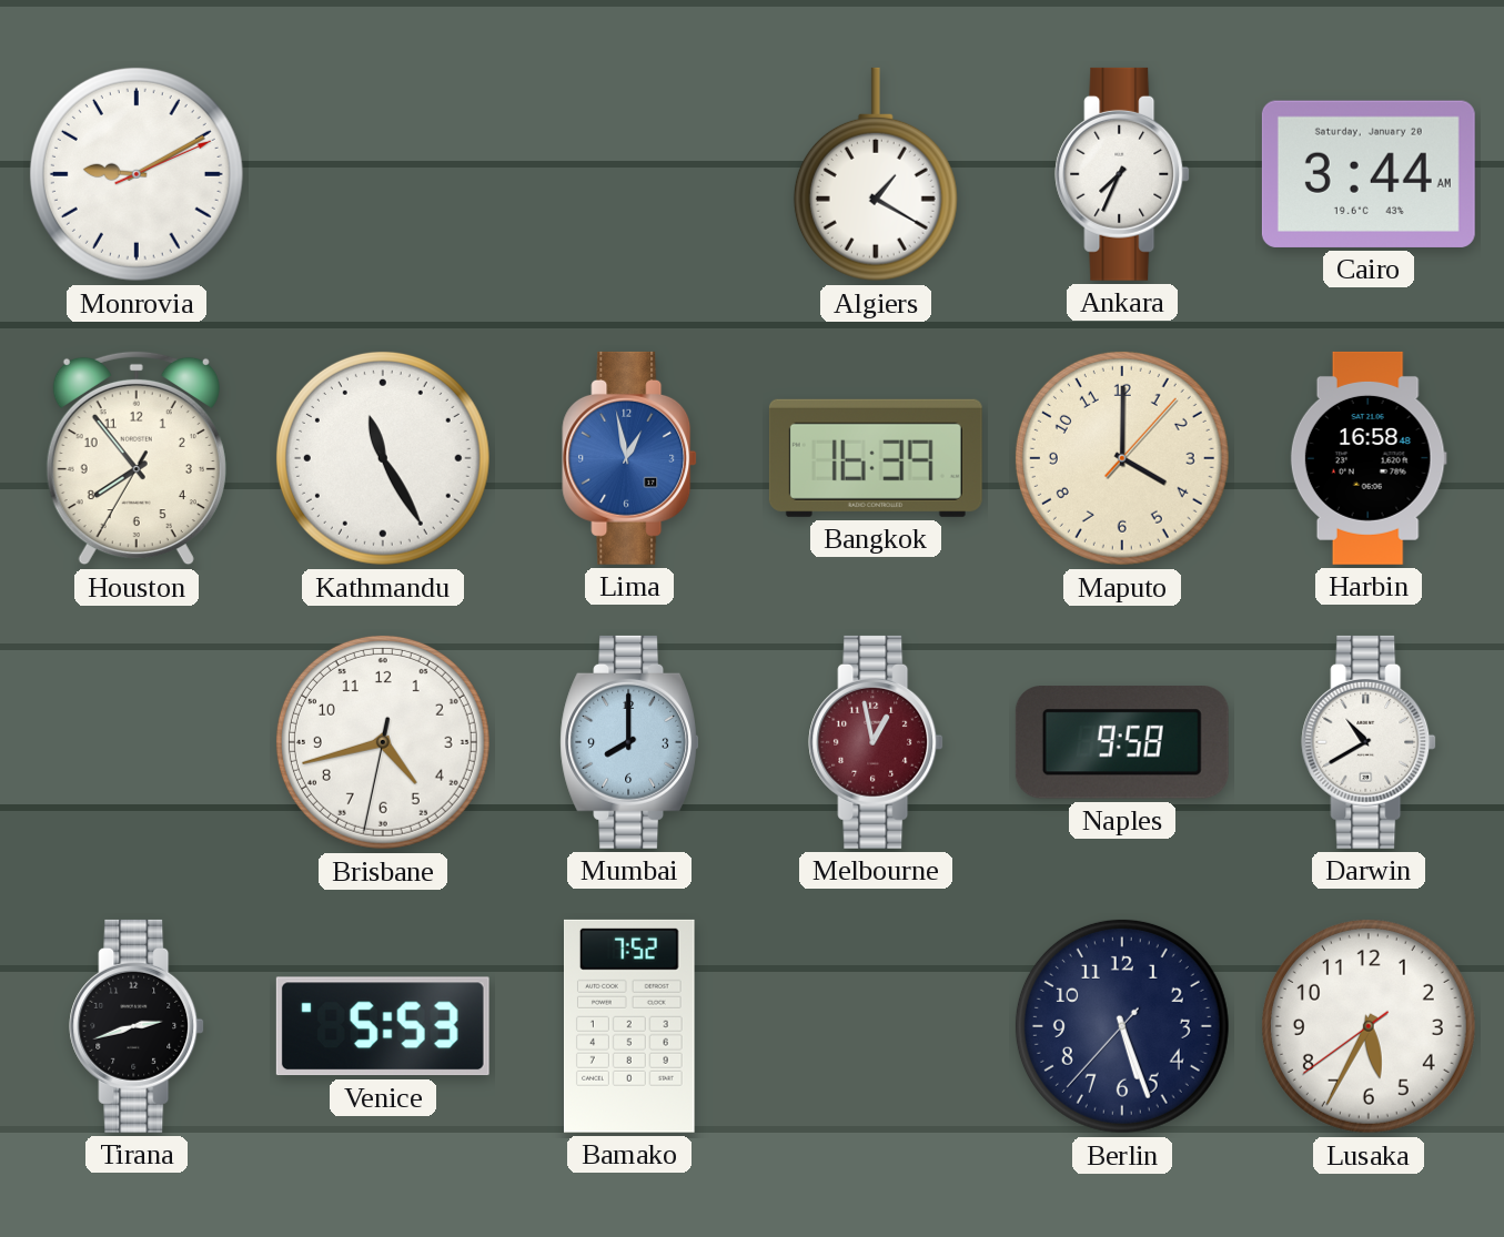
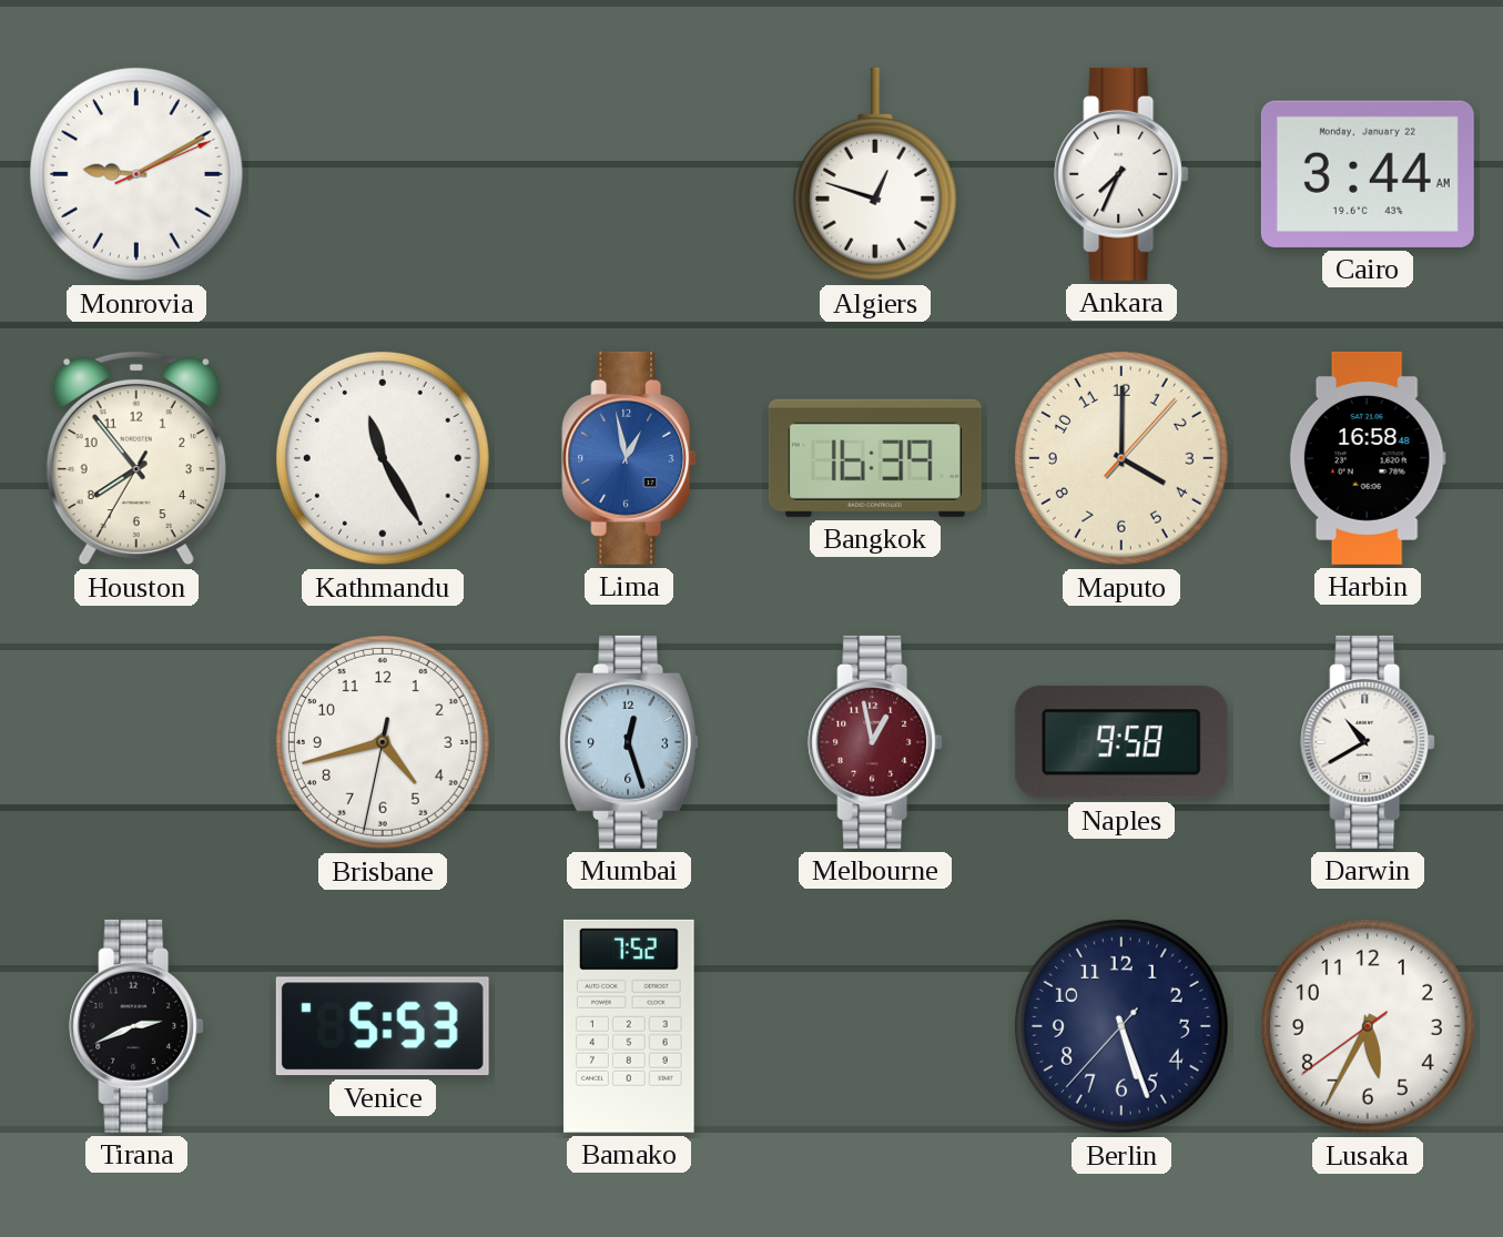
Algiers: 1:20 -> 12:48
Cairo date: Saturday, January 20 -> Monday, January 22
Mumbai: 8:00 -> 12:27
Tirana: 2:42 -> 2:41
